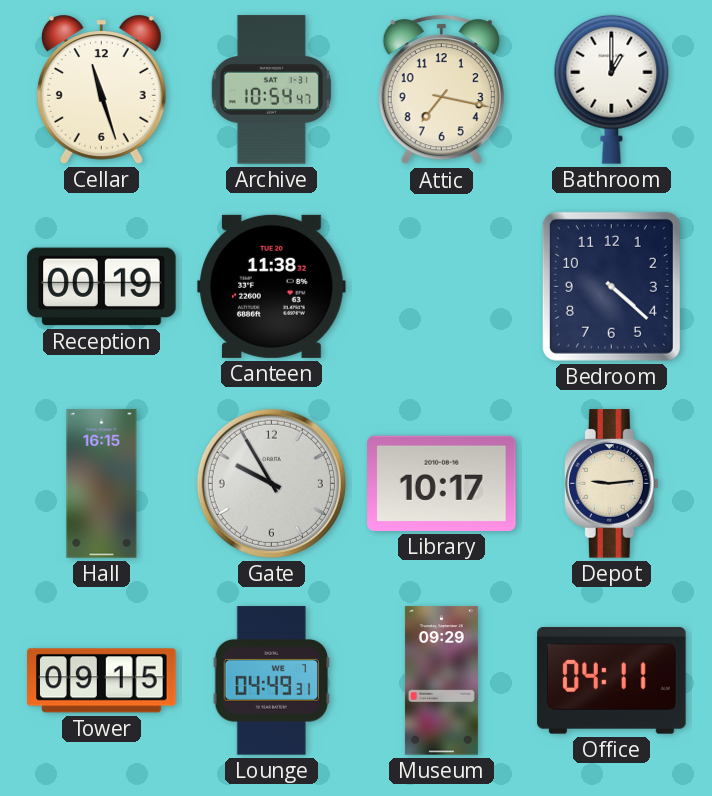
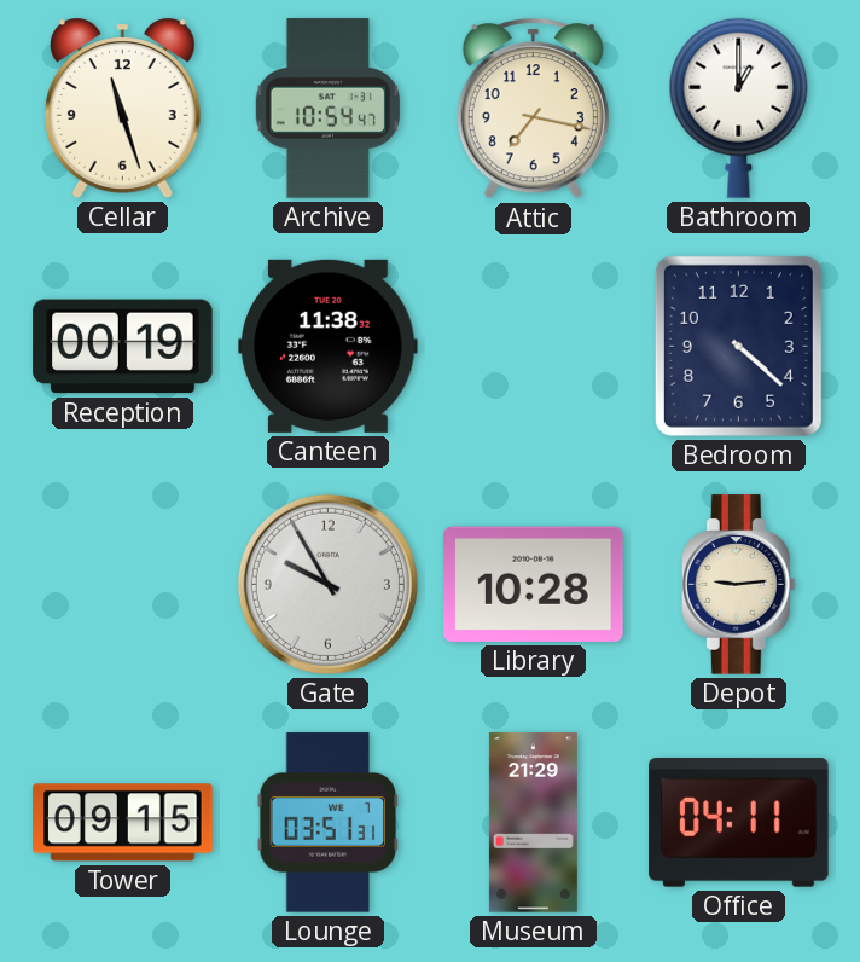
Hall: 16:15 -> none
Library: 10:17 -> 10:28
Lounge: 04:49 -> 03:51
Museum: 09:29 -> 21:29
